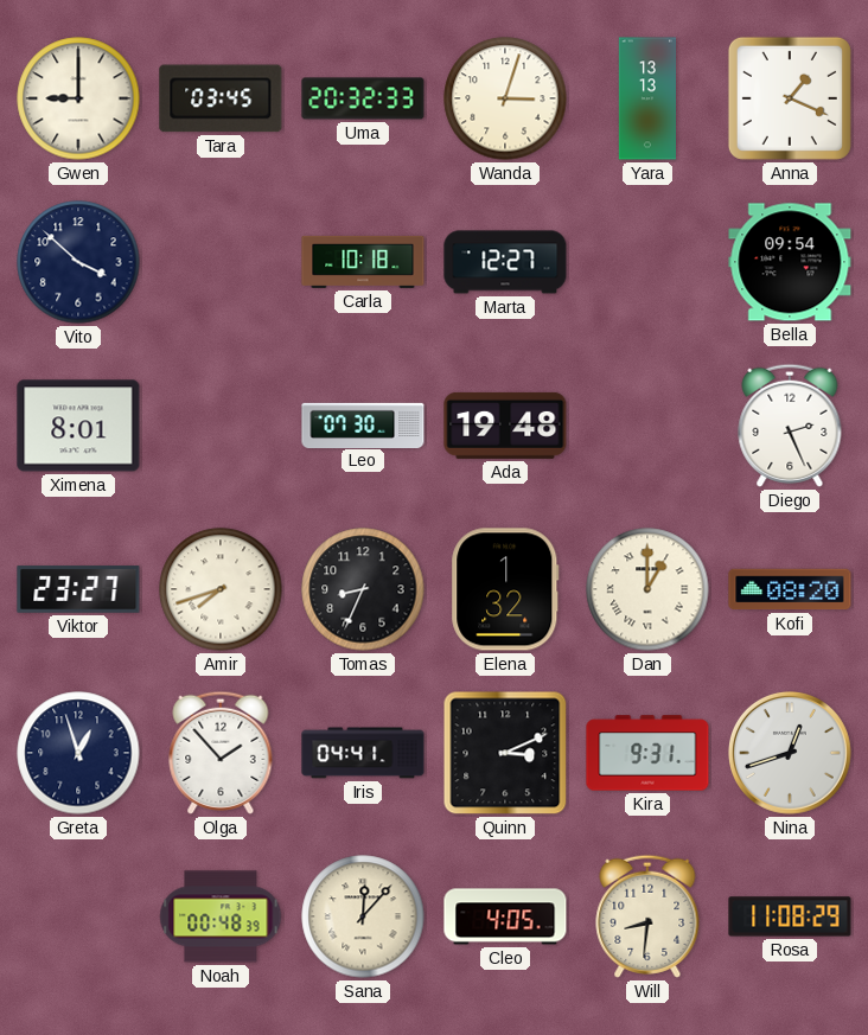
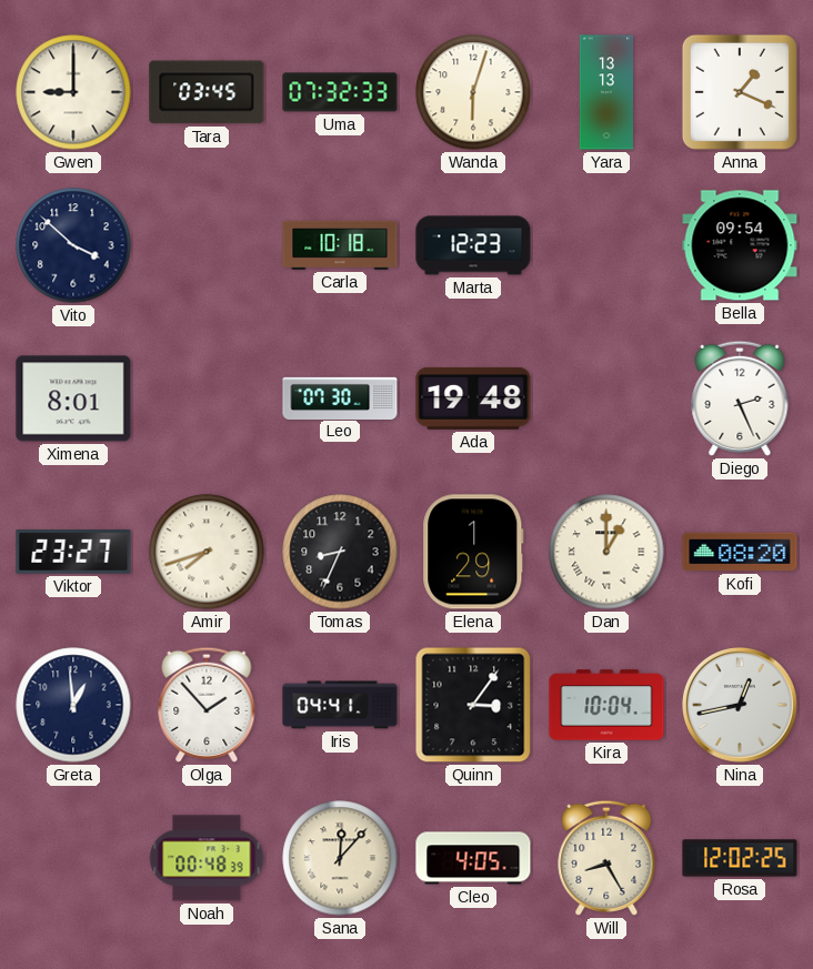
Uma: 20:32 -> 07:32
Wanda: 3:03 -> 6:03
Marta: 12:27 -> 12:23
Elena: 1:32 -> 1:29
Greta: 12:57 -> 12:59
Quinn: 3:11 -> 3:06
Kira: 9:31 -> 10:04
Nina: 12:42 -> 12:43
Will: 8:31 -> 8:25
Rosa: 11:08 -> 12:02
